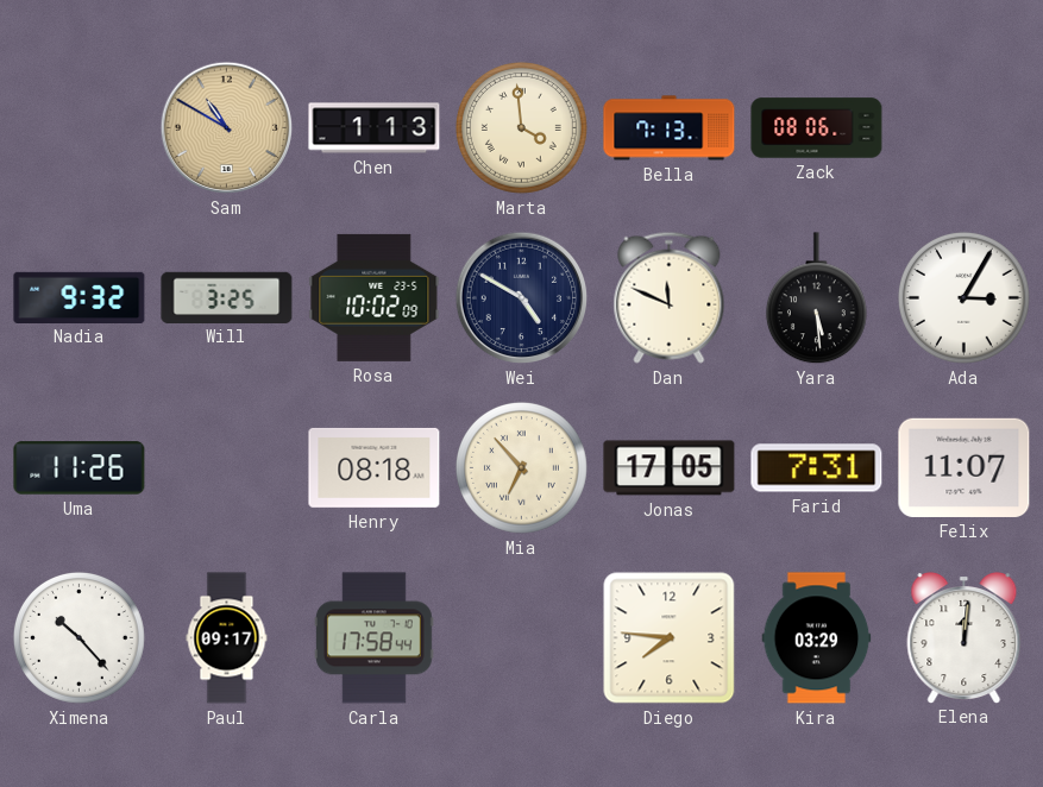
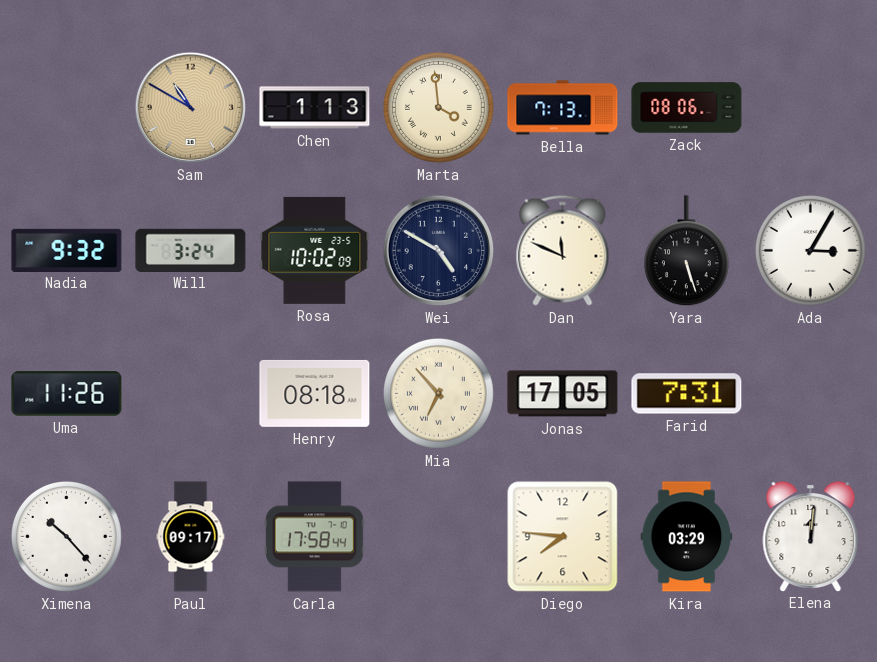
Will: 3:25 -> 3:24
Yara: 5:29 -> 5:27
Felix: 11:07 -> none
